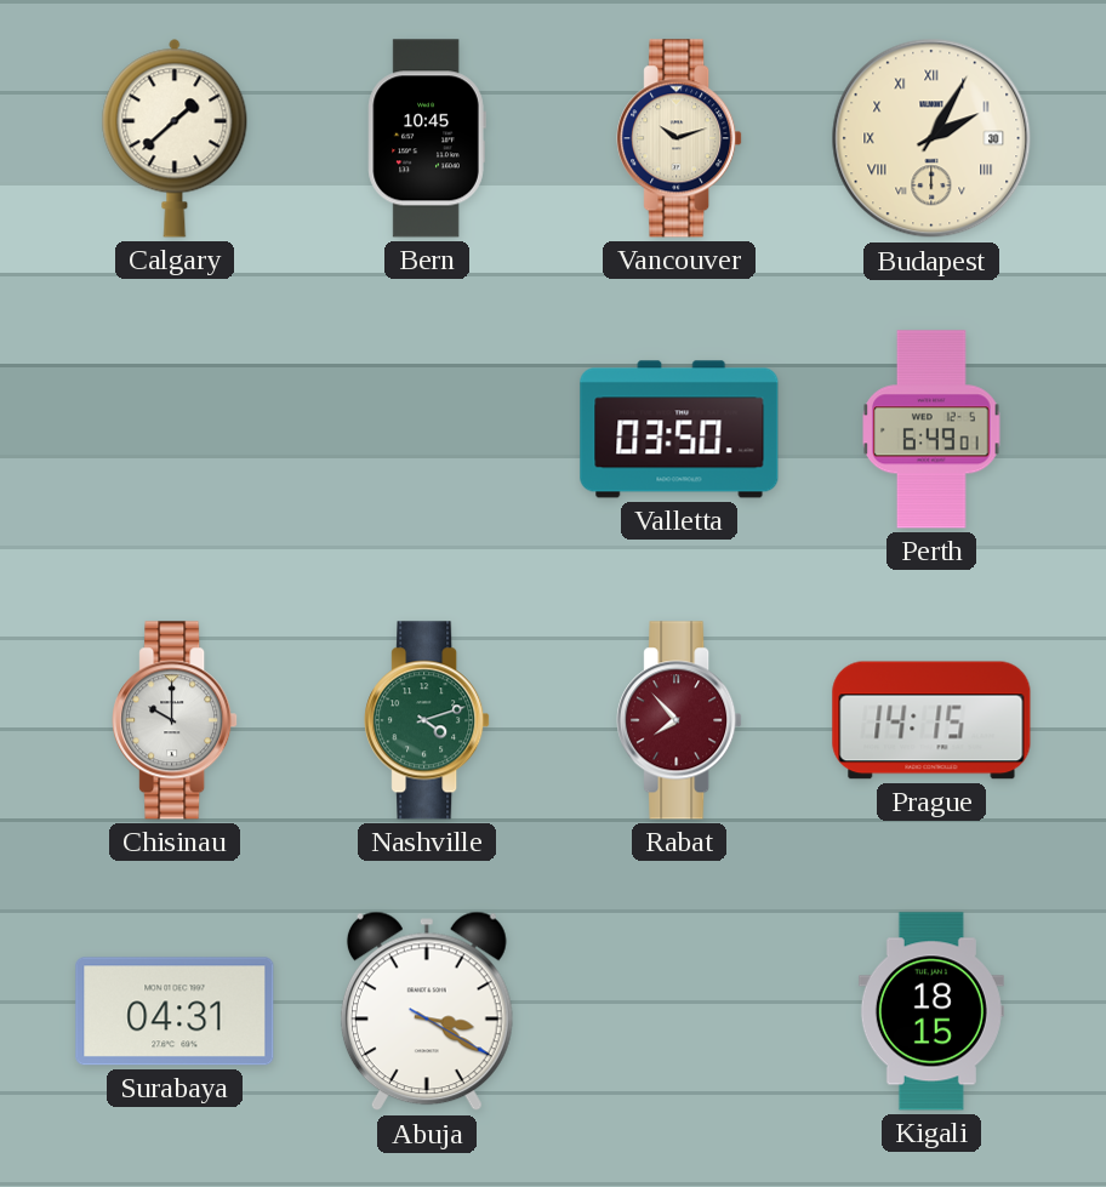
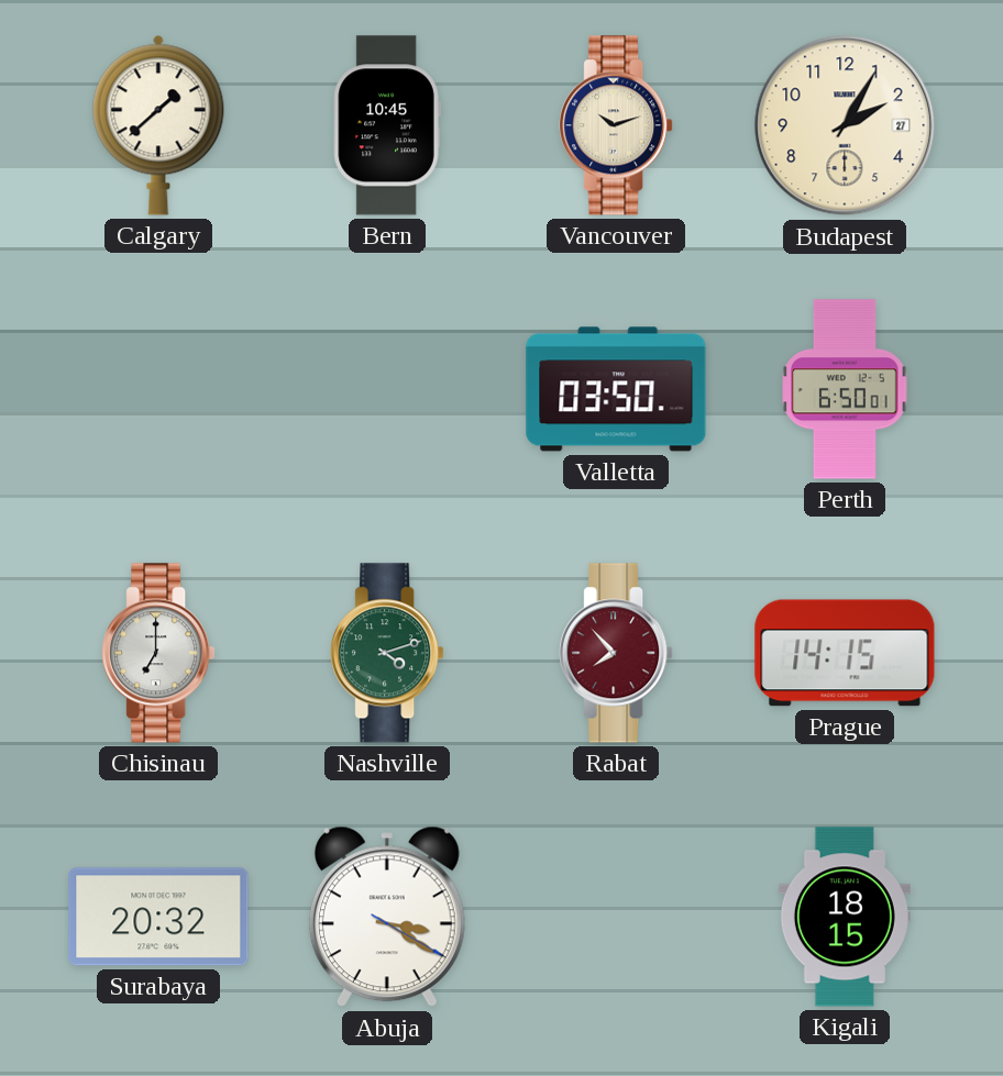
Budapest date: 30 -> 27
Budapest numerals: Roman -> Arabic
Perth: 6:49 -> 6:50
Chisinau: 10:00 -> 7:00
Surabaya: 04:31 -> 20:32
